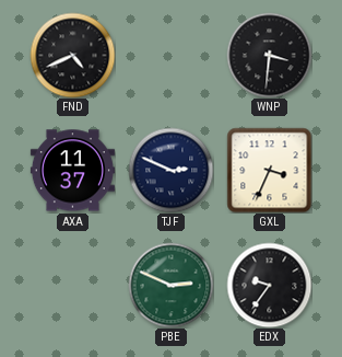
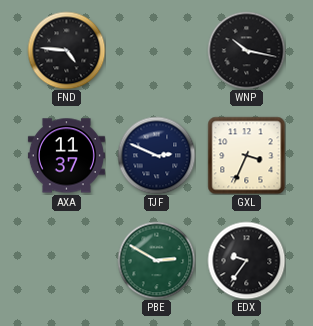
FND: 4:41 -> 4:46
WNP: 3:31 -> 10:17
PBE: 2:49 -> 2:50
